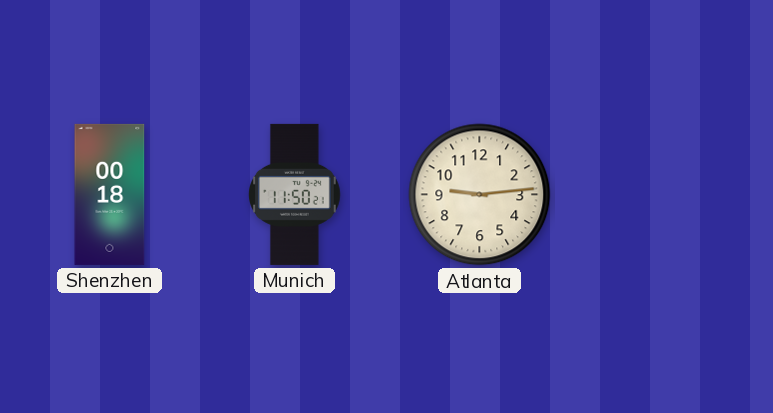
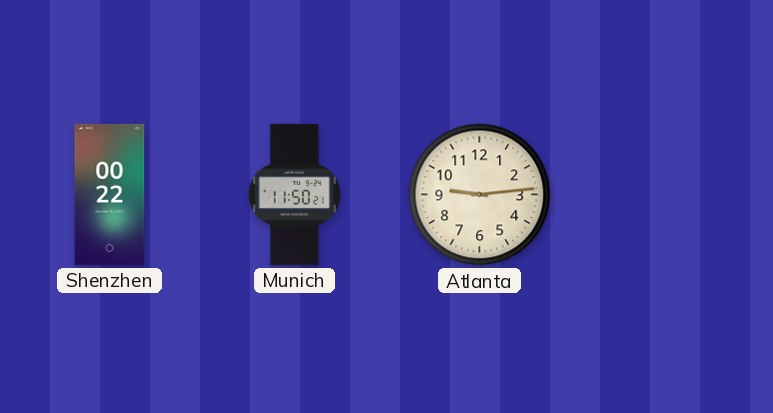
Shenzhen: 00:18 -> 00:22
